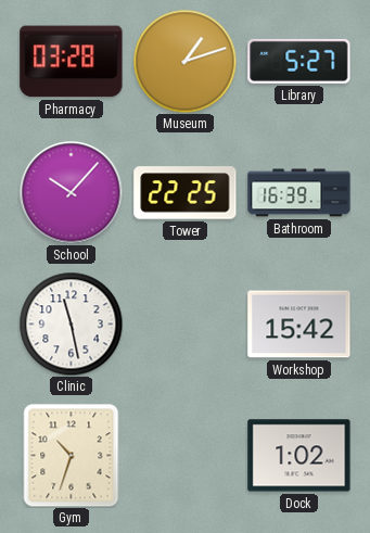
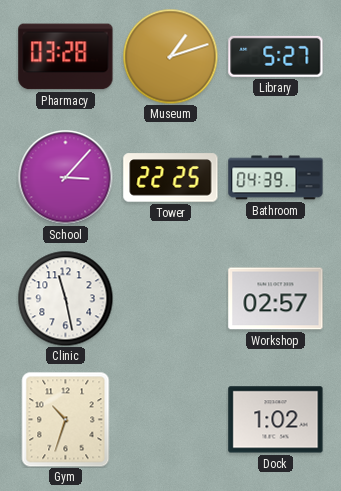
School: 10:07 -> 3:07
Bathroom: 16:39 -> 04:39
Workshop: 15:42 -> 02:57
